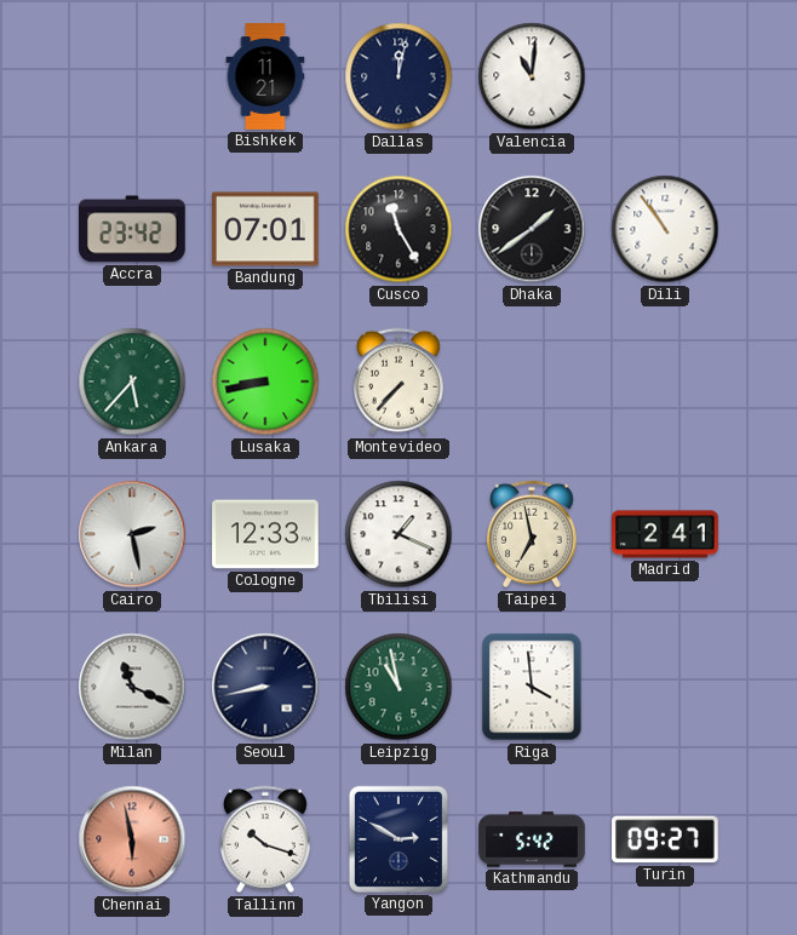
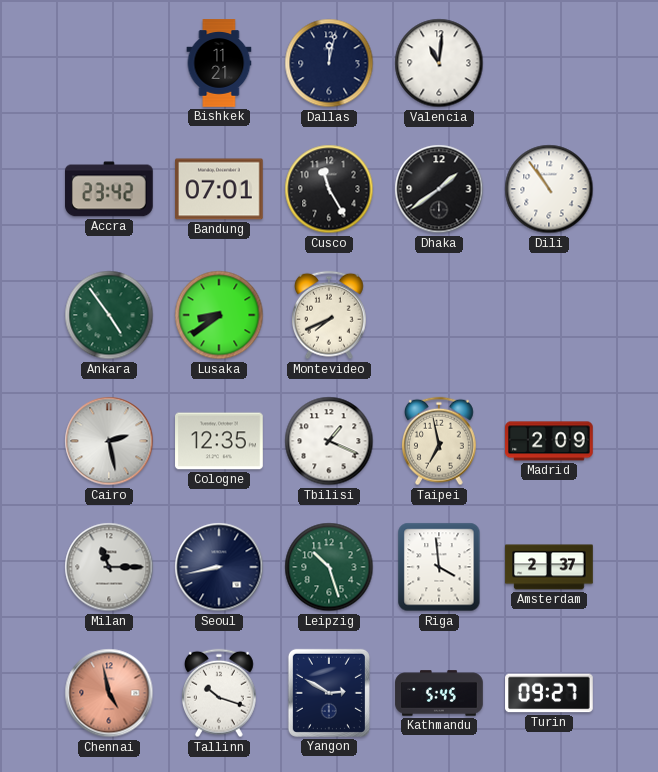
Ankara: 5:37 -> 4:54
Lusaka: 8:43 -> 8:39
Montevideo: 7:37 -> 7:41
Cologne: 12:33 -> 12:35
Madrid: 2:41 -> 2:09
Milan: 11:19 -> 11:15
Leipzig: 10:58 -> 10:27
Amsterdam: none -> 2:37
Chennai: 5:58 -> 4:58
Kathmandu: 5:42 -> 5:45
